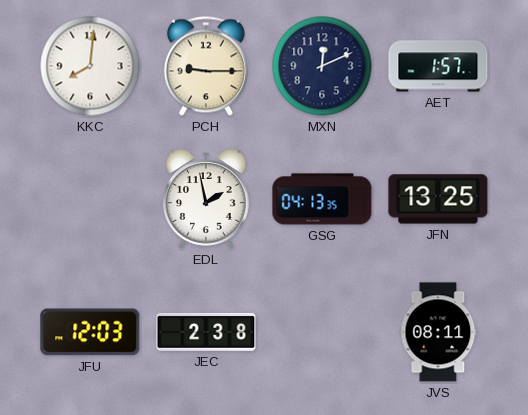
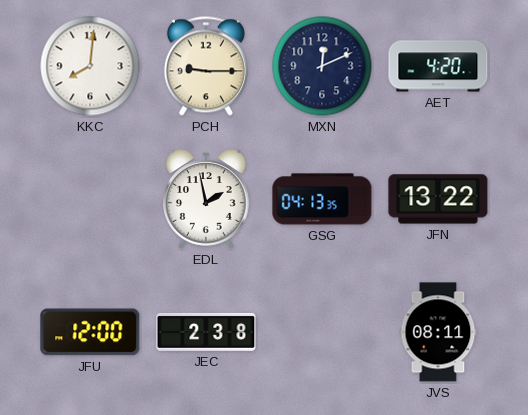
AET: 1:57 -> 4:20
JFN: 13:25 -> 13:22
JFU: 12:03 -> 12:00
